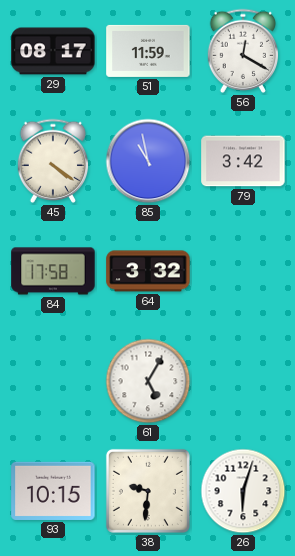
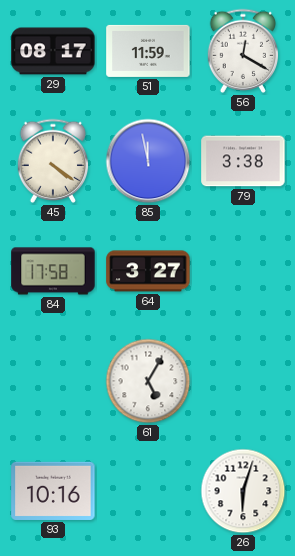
85: 10:58 -> 11:58
79: 3:42 -> 3:38
64: 3:32 -> 3:27
93: 10:15 -> 10:16
38: 9:31 -> none
